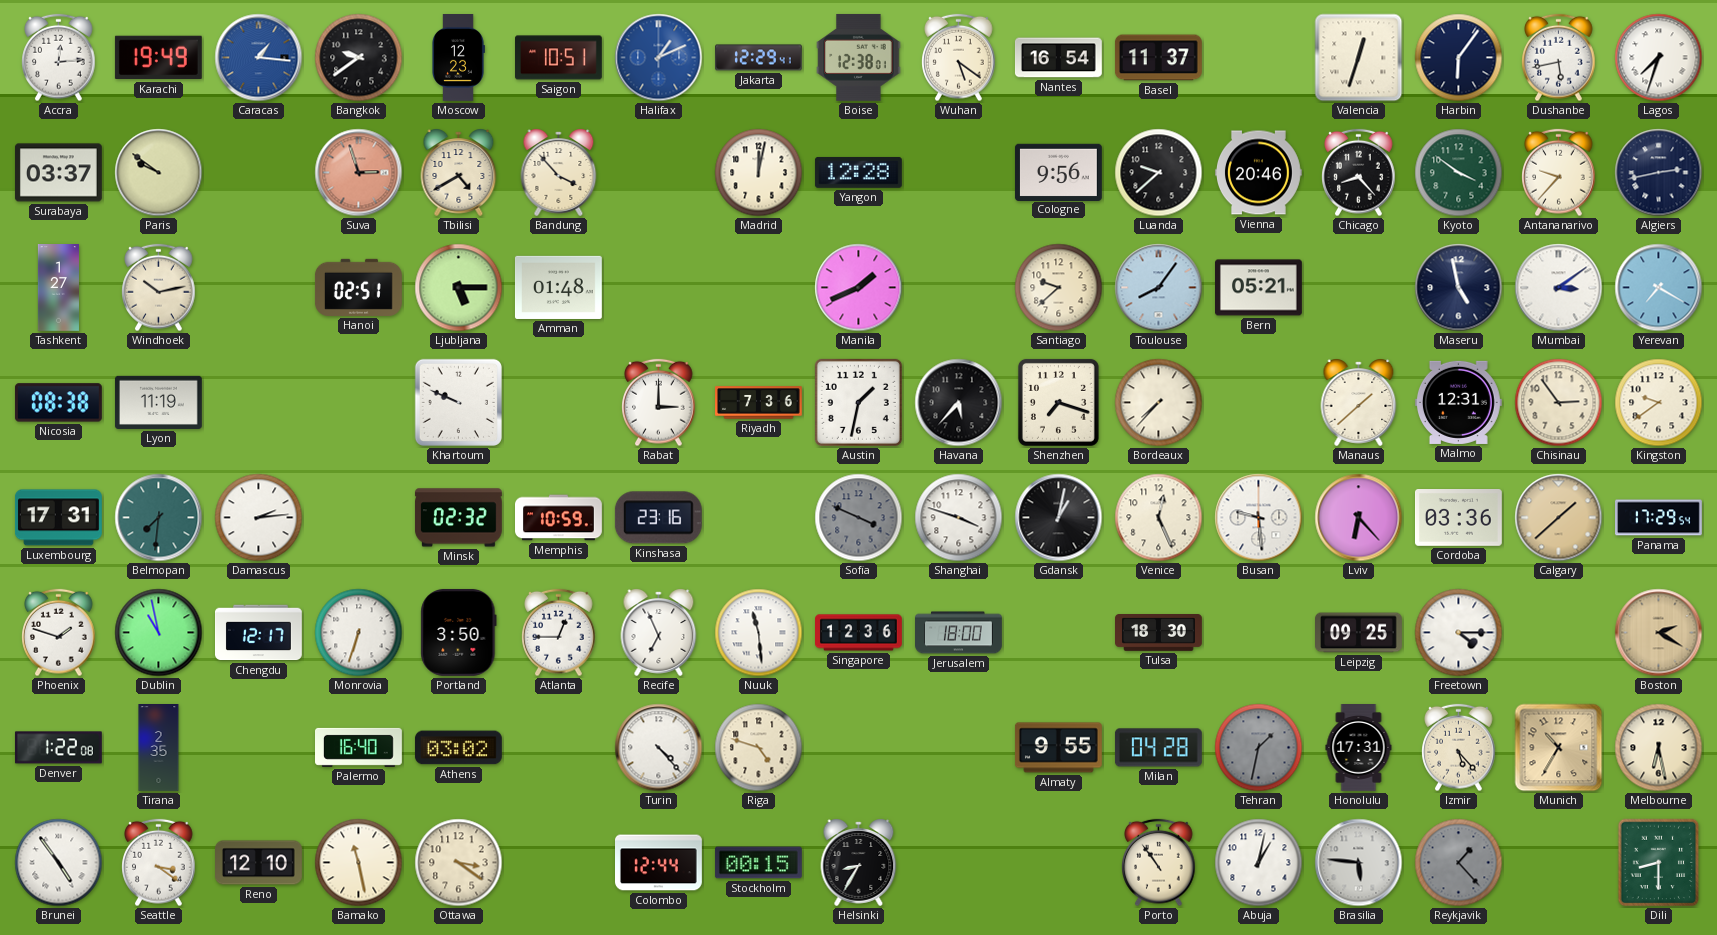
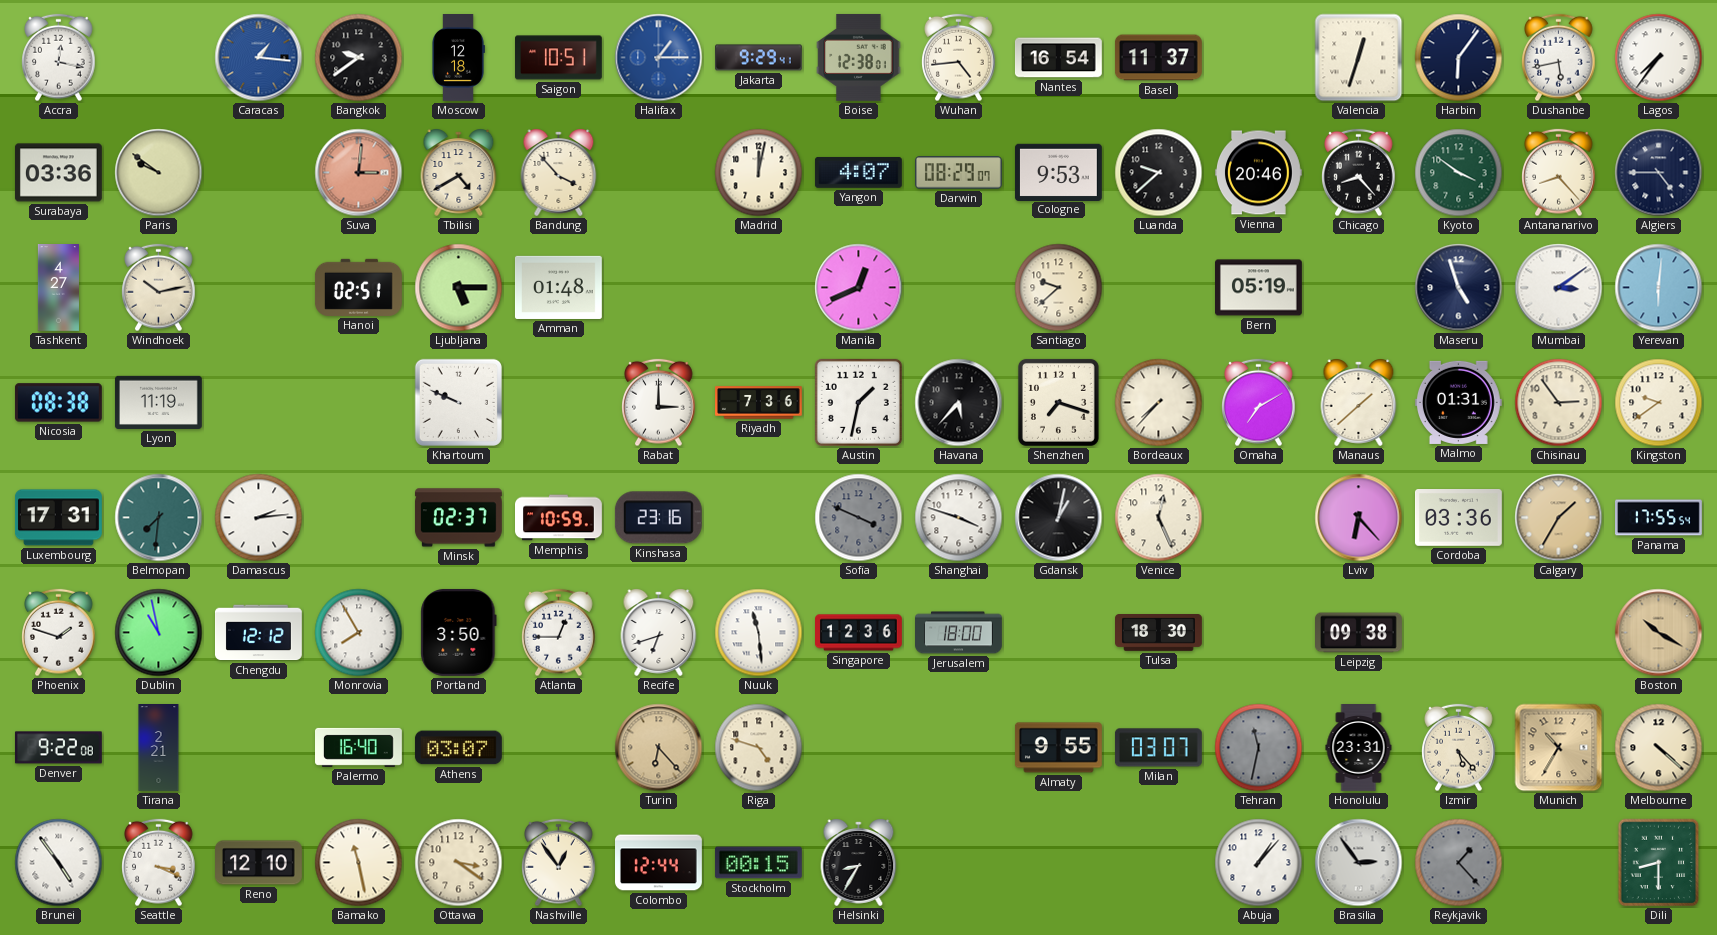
Accra: 12:14 -> 12:17
Karachi: 19:49 -> none
Moscow: 12:23 -> 12:18
Halifax: 1:11 -> 1:15
Jakarta: 12:29 -> 9:29
Wuhan: 5:21 -> 4:44
Lagos: 7:33 -> 7:36
Surabaya: 03:37 -> 03:36
Suva: 2:57 -> 3:01
Yangon: 12:28 -> 4:07
Darwin: none -> 08:29
Cologne: 9:56 -> 9:53
Antananarivo: 9:37 -> 8:23
Algiers: 2:43 -> 4:45
Tashkent: 1:27 -> 4:27
Manila: 1:41 -> 12:41
Toulouse: 8:06 -> none
Bern: 05:21 -> 05:19
Maseru: 4:58 -> 4:57
Yerevan: 7:20 -> 6:01
Omaha: none -> 7:10
Malmo: 12:31 -> 01:31
Minsk: 02:32 -> 02:37
Busan: 9:29 -> none
Calgary: 1:38 -> 1:35
Panama: 17:29 -> 17:55
Chengdu: 12:17 -> 12:12
Monrovia: 6:33 -> 7:55
Recife: 6:56 -> 6:42
Leipzig: 09:25 -> 09:38
Freetown: 4:15 -> none
Boston: 2:20 -> 10:20
Denver: 1:22 -> 9:22
Tirana: 2:35 -> 2:21
Athens: 03:02 -> 03:07
Turin: 4:23 -> 6:23
Turin dial: white -> champagne
Milan: 04:28 -> 03:07
Tehran: 1:32 -> 11:32
Honolulu: 17:31 -> 23:31
Melbourne: 6:28 -> 4:22
Seattle: 3:21 -> 3:19
Nashville: none -> 12:54
Porto: 10:54 -> none
Abuja: 1:02 -> 1:07
Brasilia: 5:46 -> 2:54
